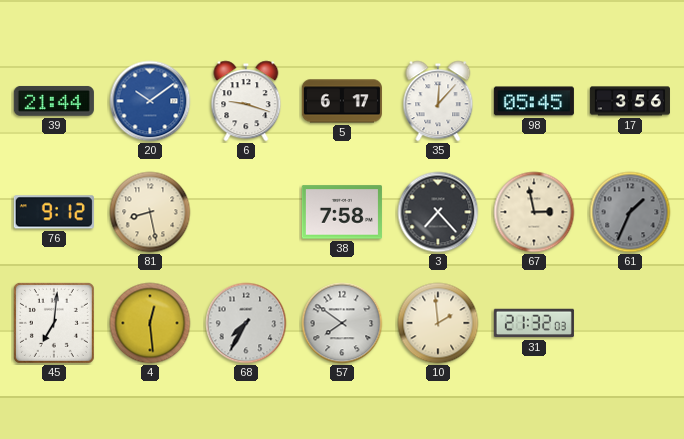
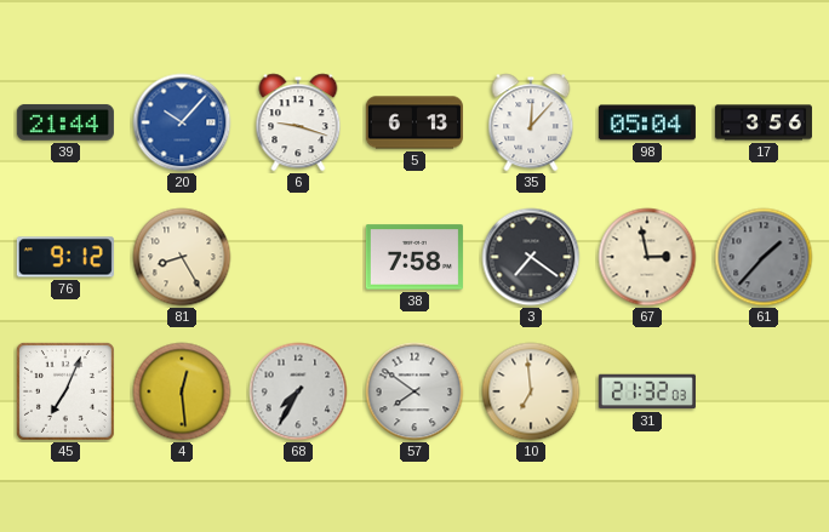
20: 10:09 -> 10:07
5: 6:17 -> 6:13
98: 05:45 -> 05:04
81: 8:28 -> 8:25
3: 7:23 -> 7:21
61: 1:34 -> 1:37
45: 7:01 -> 7:04
10: 1:59 -> 6:59
